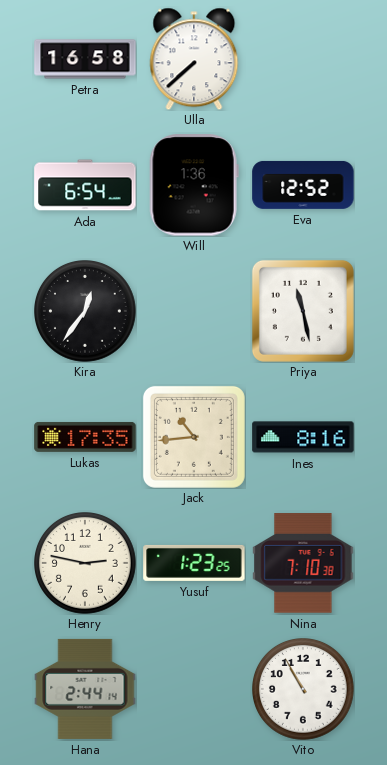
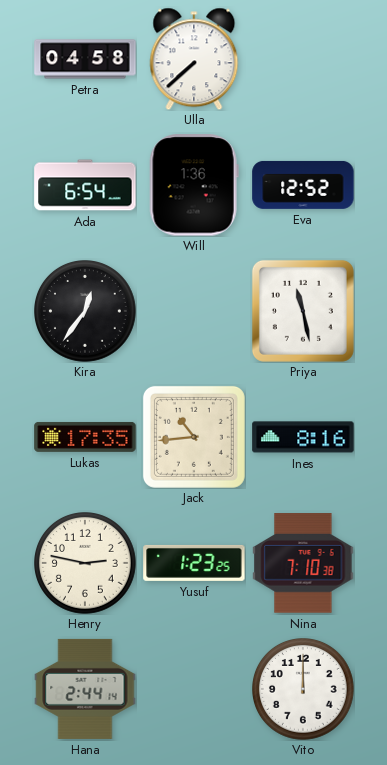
Petra: 16:58 -> 04:58
Vito: 10:55 -> 12:00
